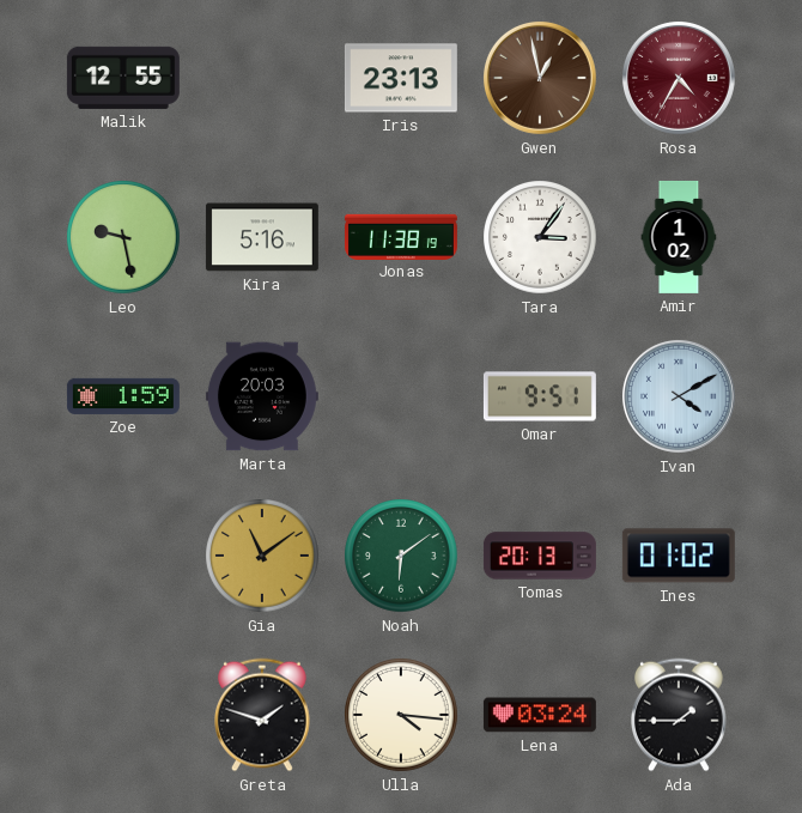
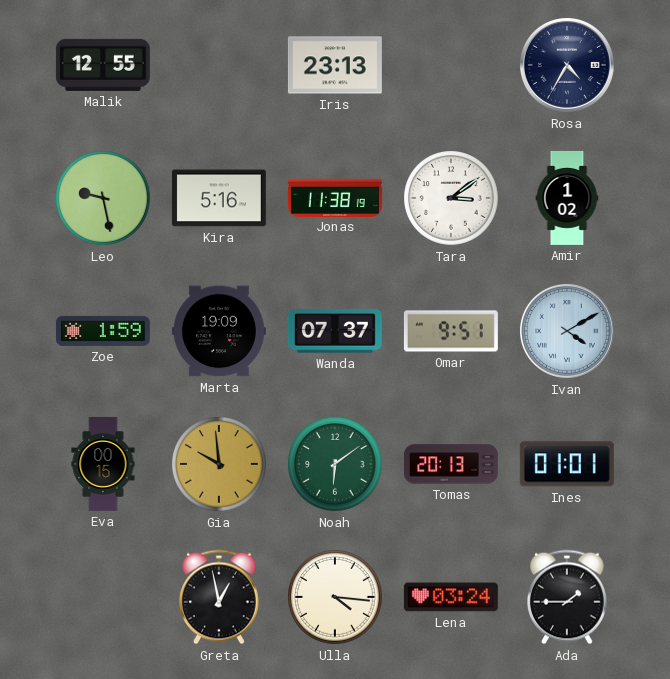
Gwen: 12:58 -> none
Rosa dial: burgundy -> navy
Tara: 3:06 -> 3:09
Marta: 20:03 -> 19:09
Wanda: none -> 07:37
Eva: none -> 00:15
Gia: 11:09 -> 9:59
Ines: 01:02 -> 01:01
Greta: 1:48 -> 12:58
